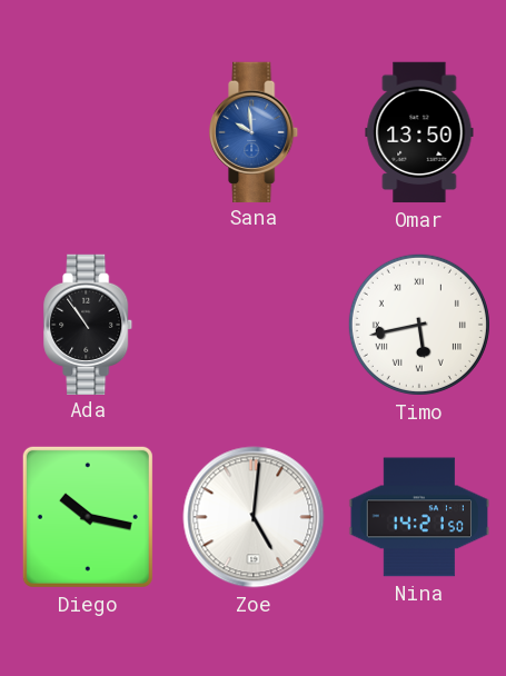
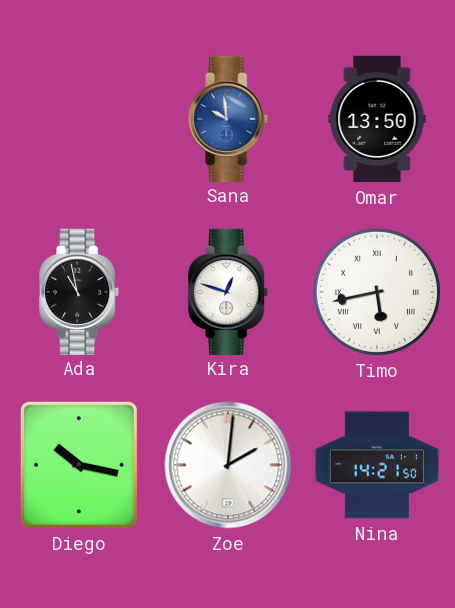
Ada: 10:54 -> 10:58
Kira: none -> 12:48
Zoe: 5:01 -> 2:01
